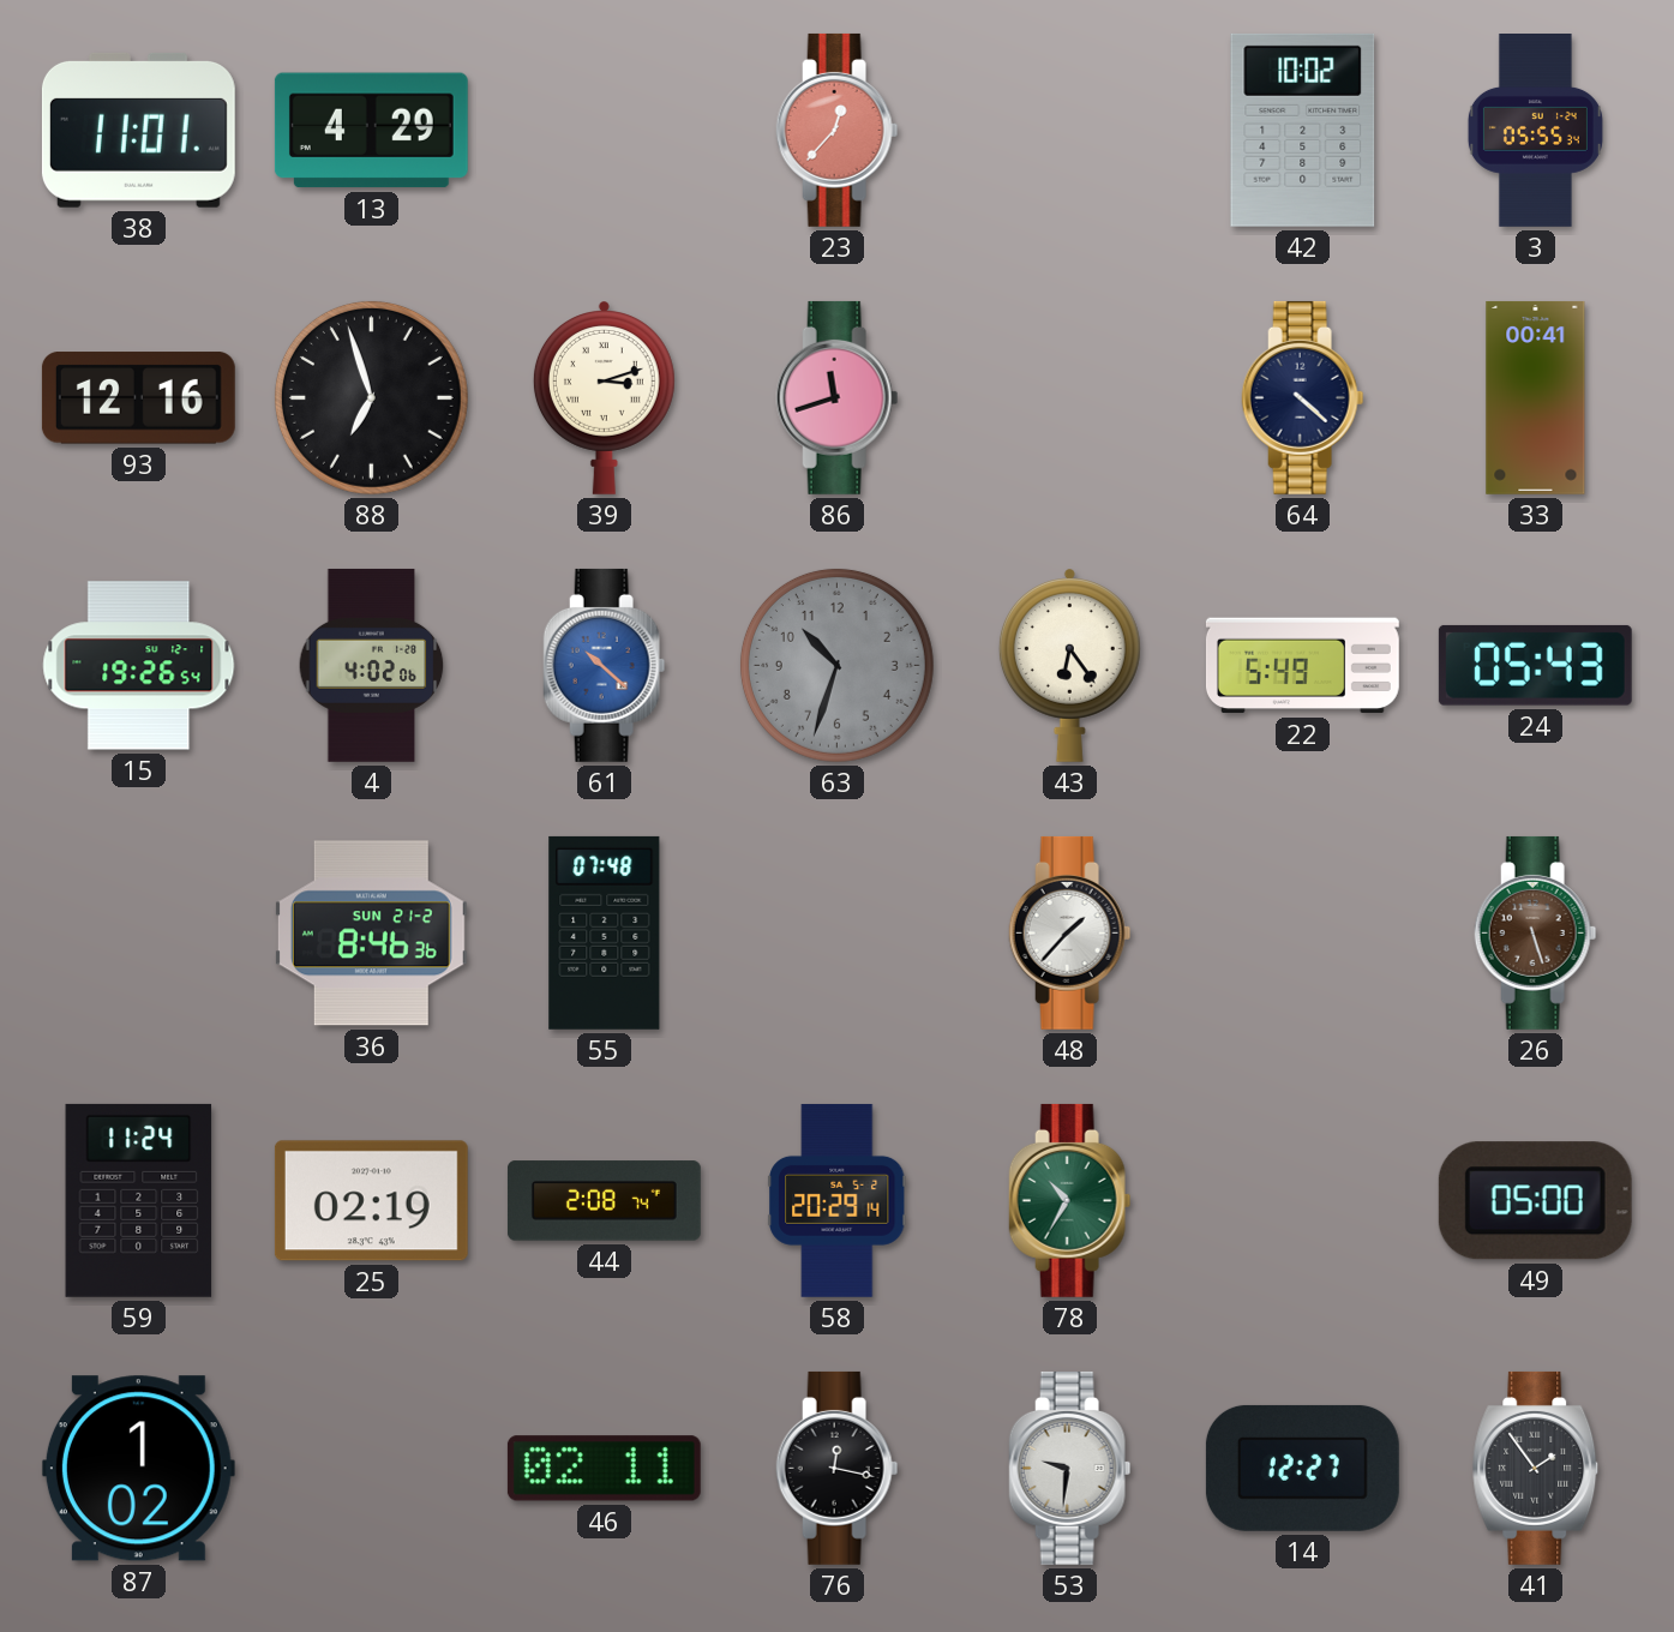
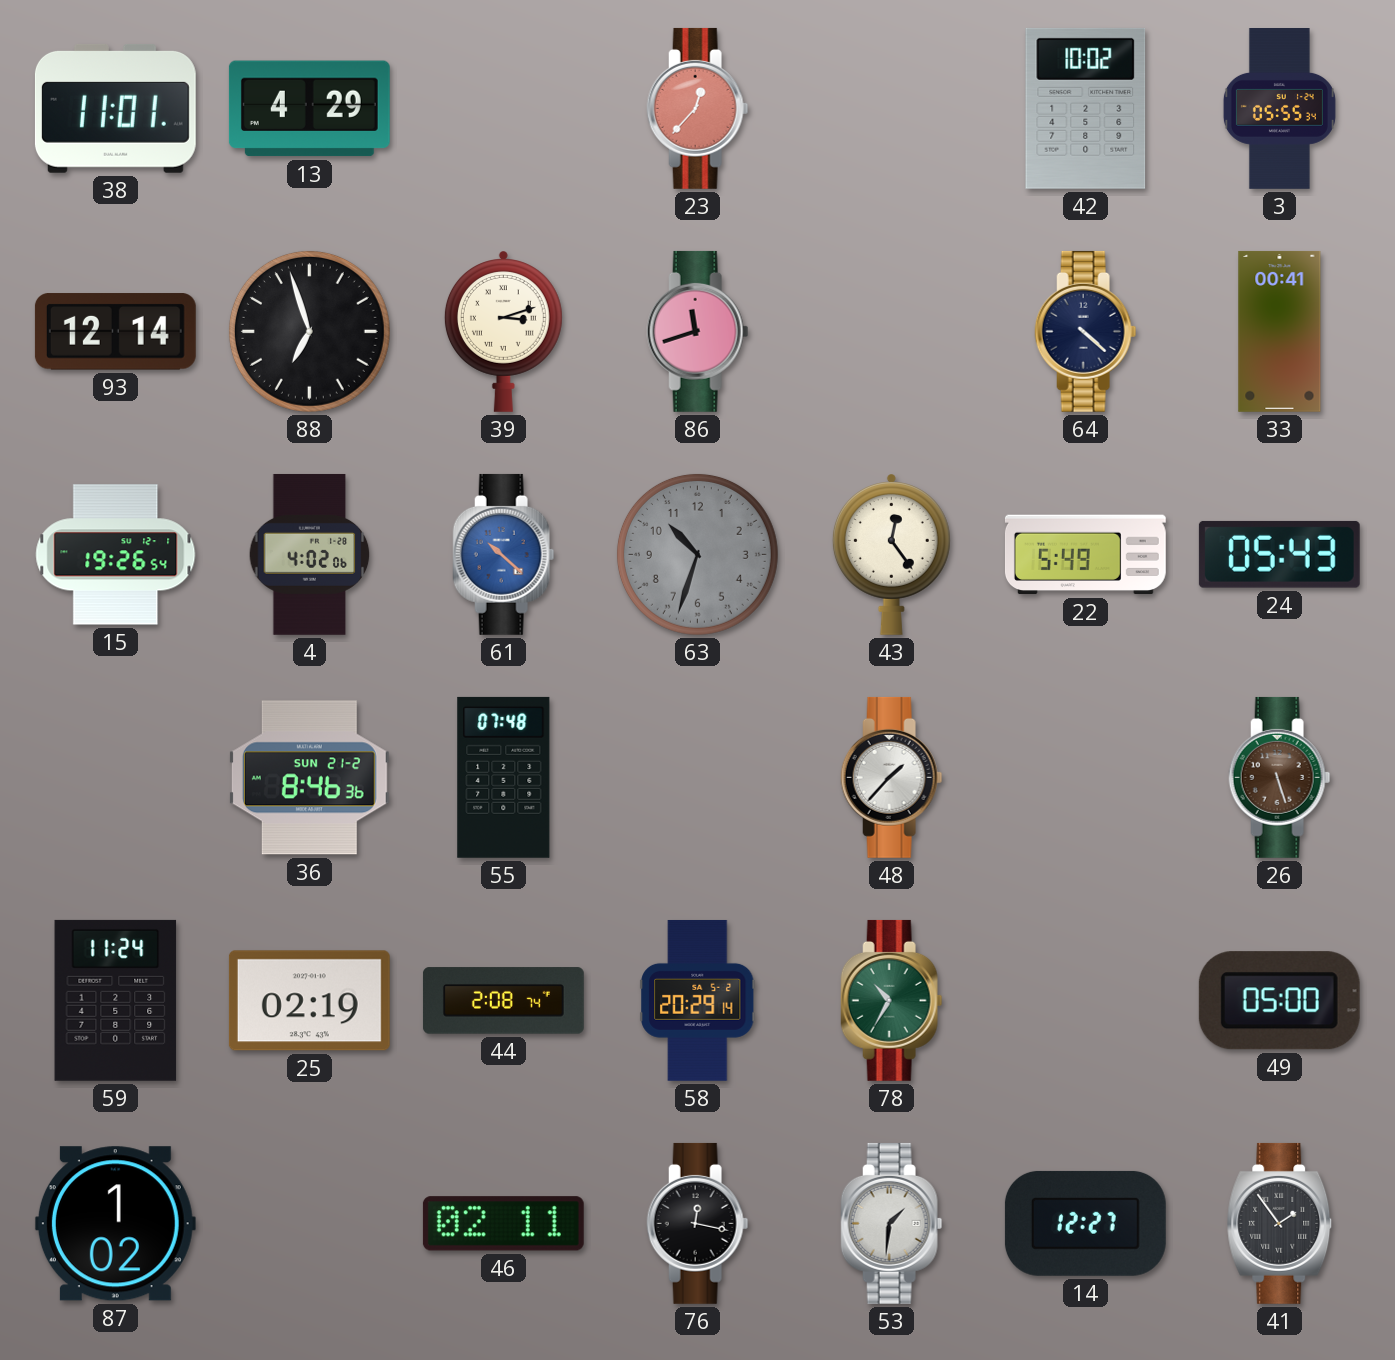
93: 12:16 -> 12:14
43: 6:24 -> 12:24
53: 9:31 -> 1:31
